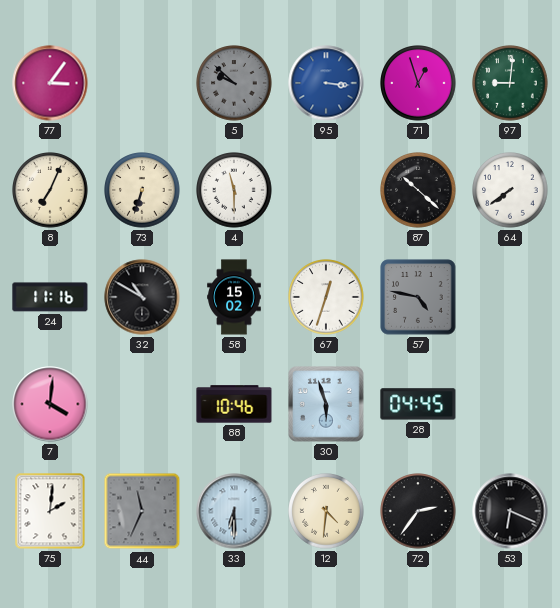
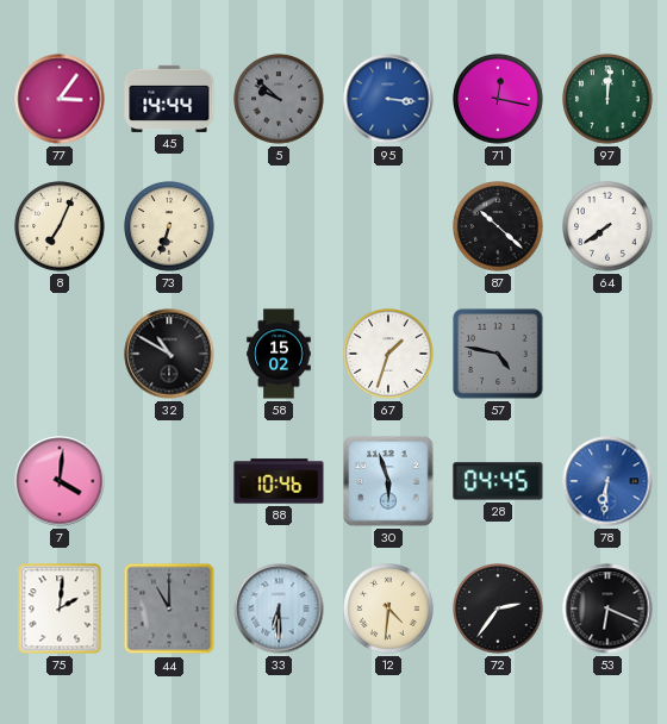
45: none -> 14:44
71: 12:57 -> 12:17
97: 9:01 -> 12:01
4: 11:30 -> none
24: 11:16 -> none
67: 12:33 -> 1:33
78: none -> 6:31
44: 11:34 -> 11:00
